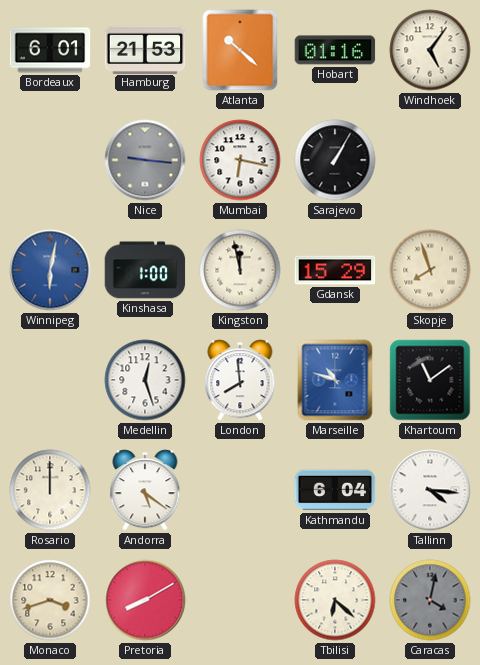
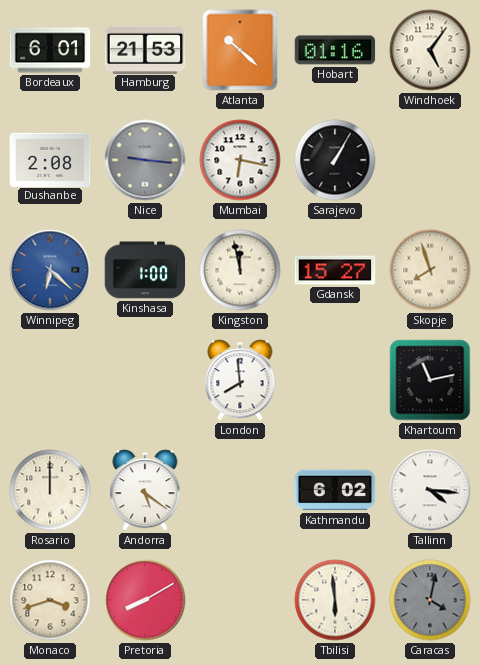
Dushanbe: none -> 2:08
Winnipeg: 6:02 -> 6:22
Gdansk: 15:29 -> 15:27
Medellin: 12:27 -> none
Marseille: 10:48 -> none
Khartoum: 11:09 -> 11:13
Kathmandu: 6:04 -> 6:02
Tbilisi: 6:22 -> 5:59
